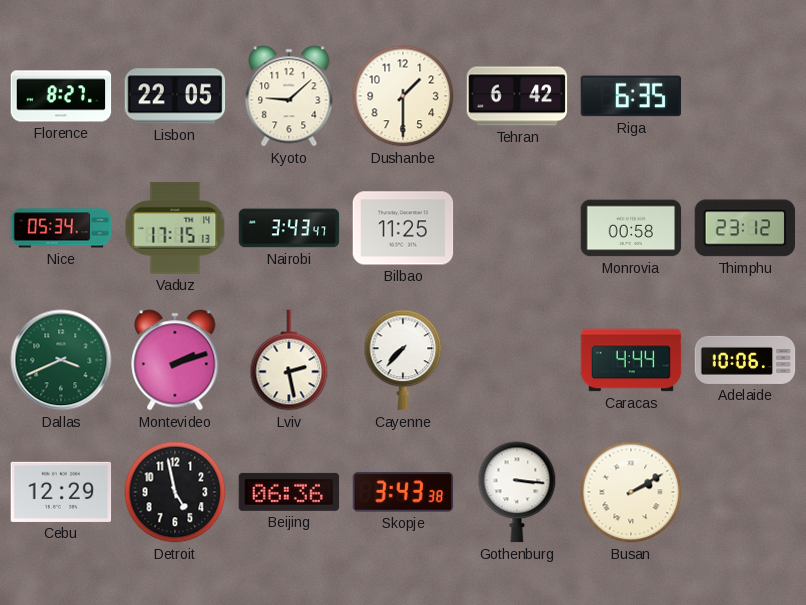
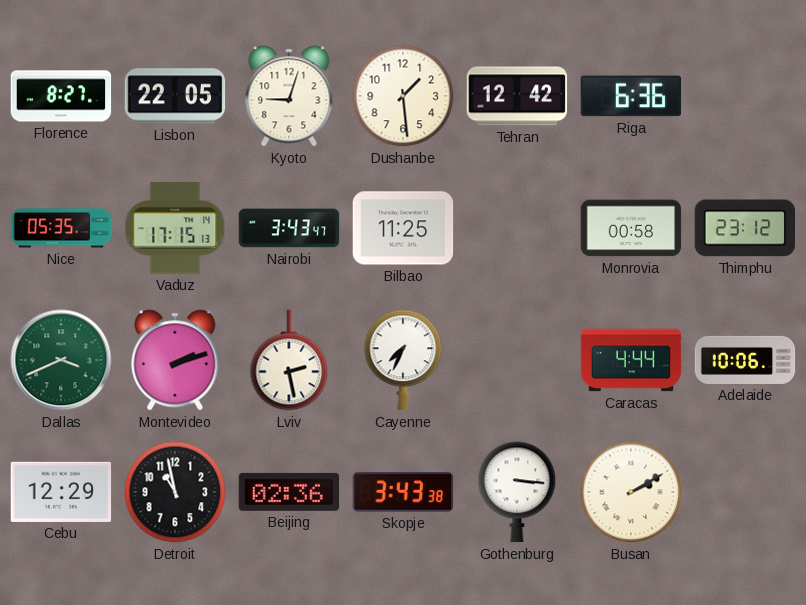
Kyoto: 9:08 -> 9:03
Dushanbe: 1:30 -> 1:29
Tehran: 6:42 -> 12:42
Riga: 6:35 -> 6:36
Nice: 05:34 -> 05:35
Cayenne: 7:37 -> 7:34
Detroit: 4:58 -> 10:58
Beijing: 06:36 -> 02:36
